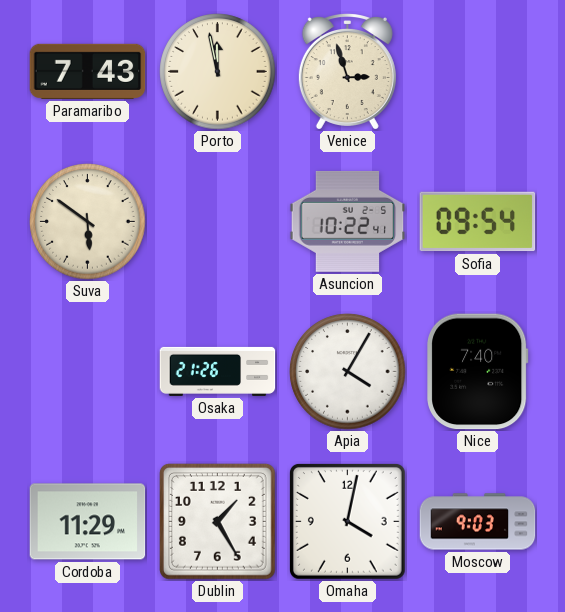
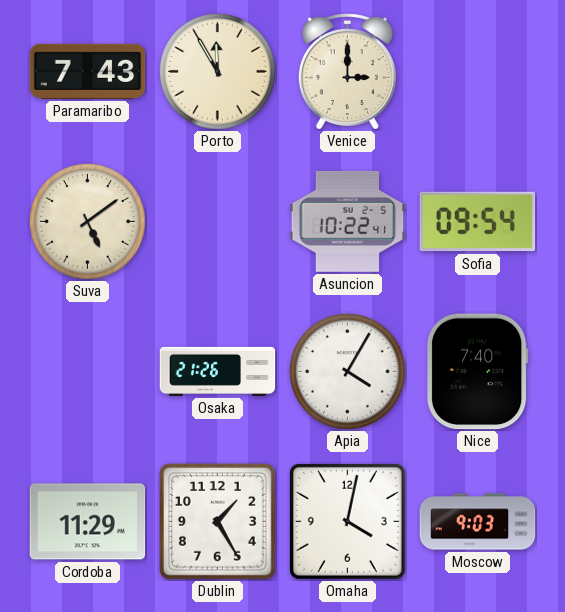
Porto: 11:58 -> 11:55
Venice: 2:57 -> 3:00
Suva: 5:51 -> 5:09
